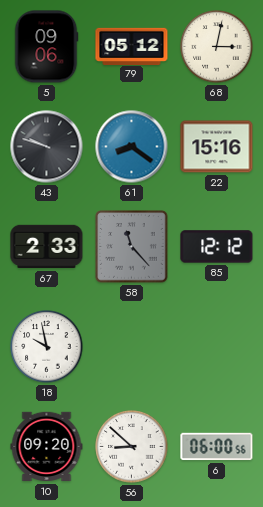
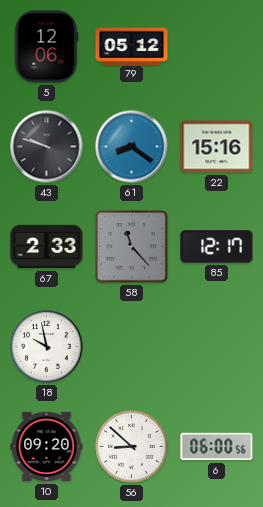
5: 09:06 -> 12:06
68: 3:02 -> none
85: 12:12 -> 12:17
